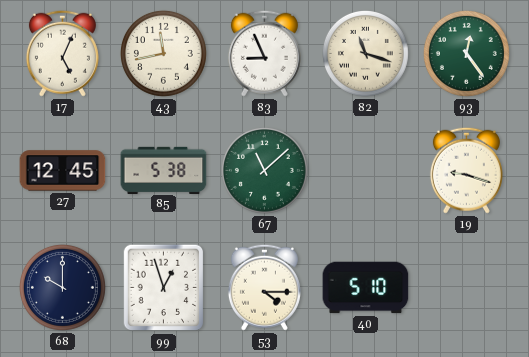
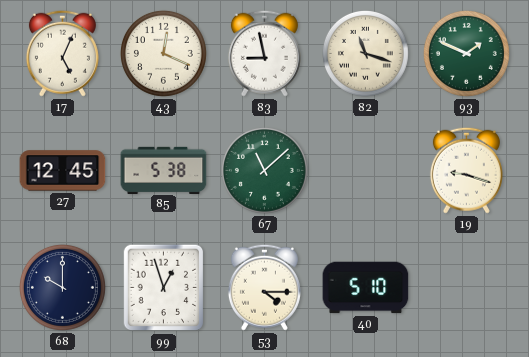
43: 11:43 -> 12:19
83: 8:56 -> 8:58
93: 12:24 -> 1:49
